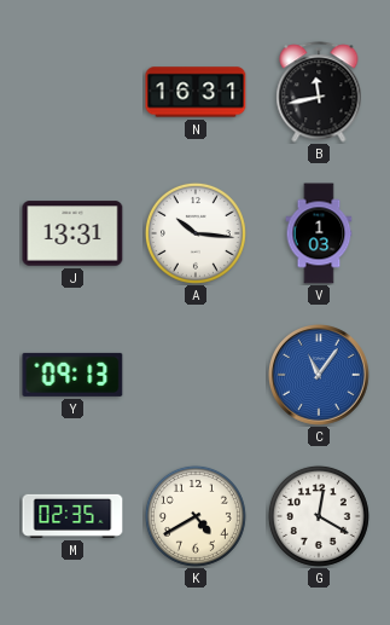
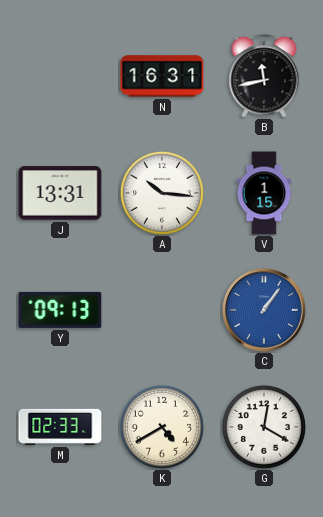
V: 1:03 -> 1:15
C: 11:06 -> 1:06
M: 02:35 -> 02:33
